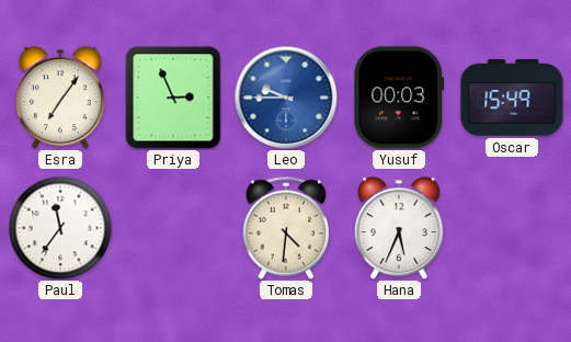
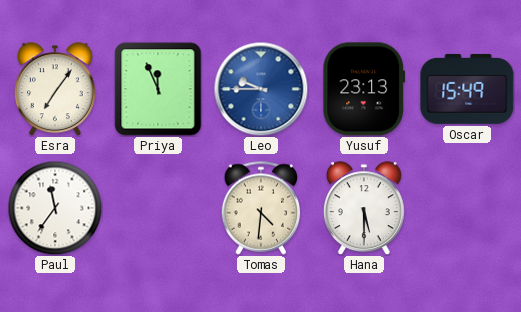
Priya: 2:56 -> 11:56
Yusuf: 00:03 -> 23:13
Hana: 5:34 -> 5:30
